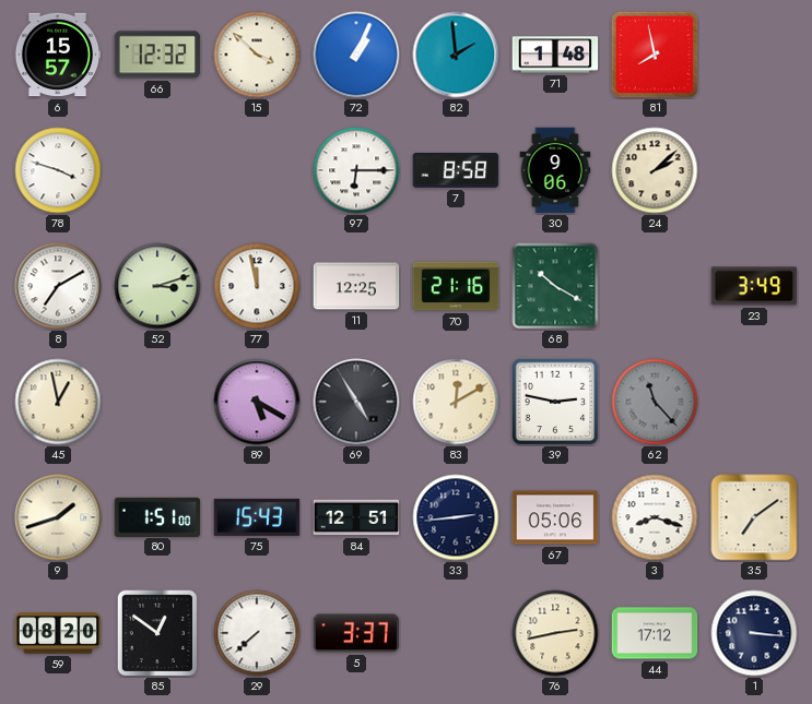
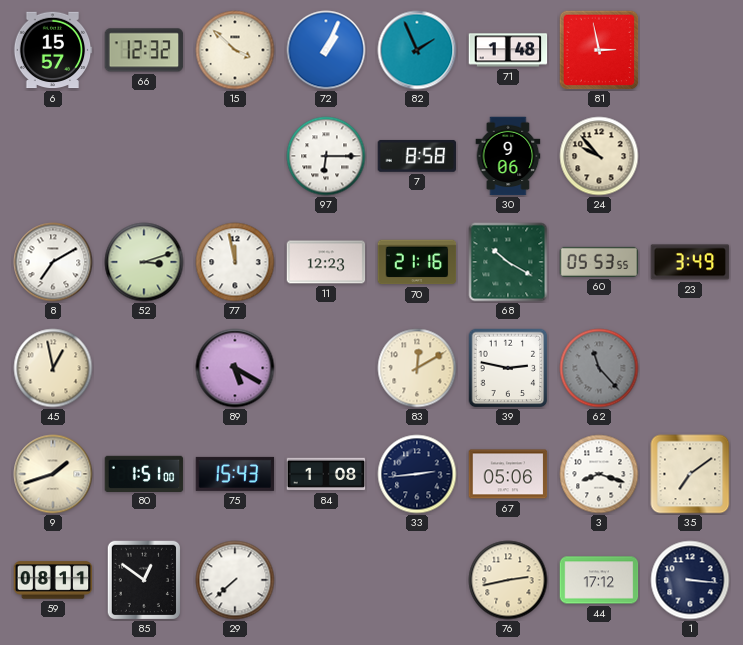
82: 1:59 -> 1:56
81: 7:58 -> 2:58
78: 3:48 -> none
24: 2:08 -> 9:53
11: 12:25 -> 12:23
60: none -> 05:53
69: 4:55 -> none
84: 12:51 -> 1:08
59: 08:20 -> 08:11
5: 3:37 -> none
